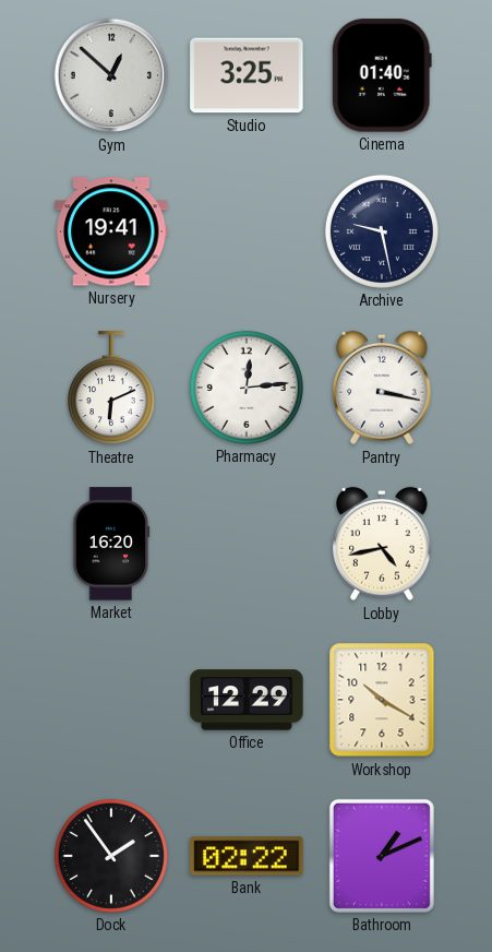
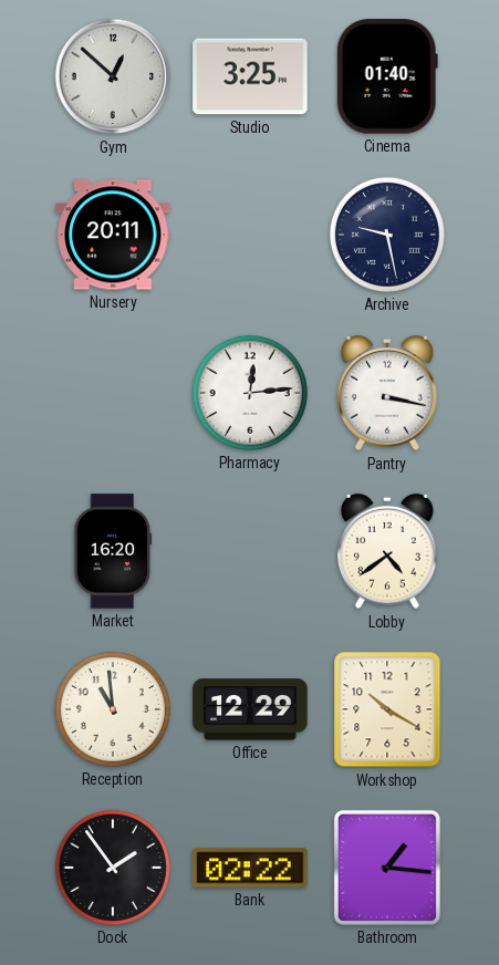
Nursery: 19:41 -> 20:11
Theatre: 6:11 -> none
Lobby: 4:43 -> 4:39
Reception: none -> 10:59
Bathroom: 1:11 -> 1:16
